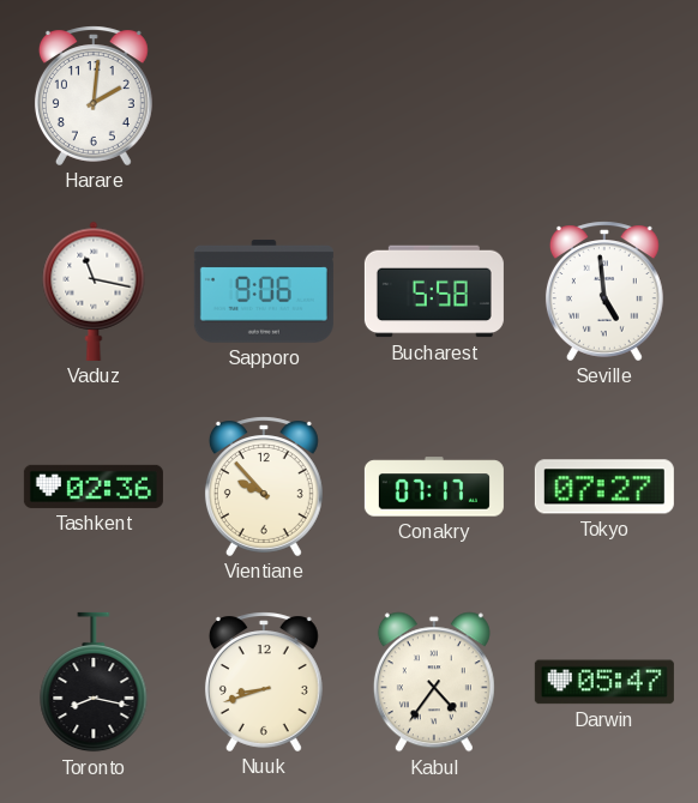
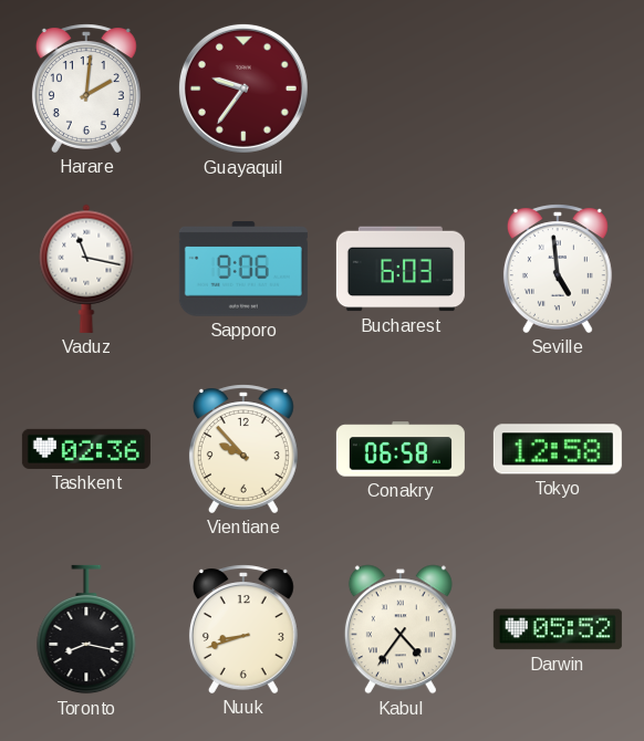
Guayaquil: none -> 9:36
Bucharest: 5:58 -> 6:03
Conakry: 07:17 -> 06:58
Tokyo: 07:27 -> 12:58
Darwin: 05:47 -> 05:52
